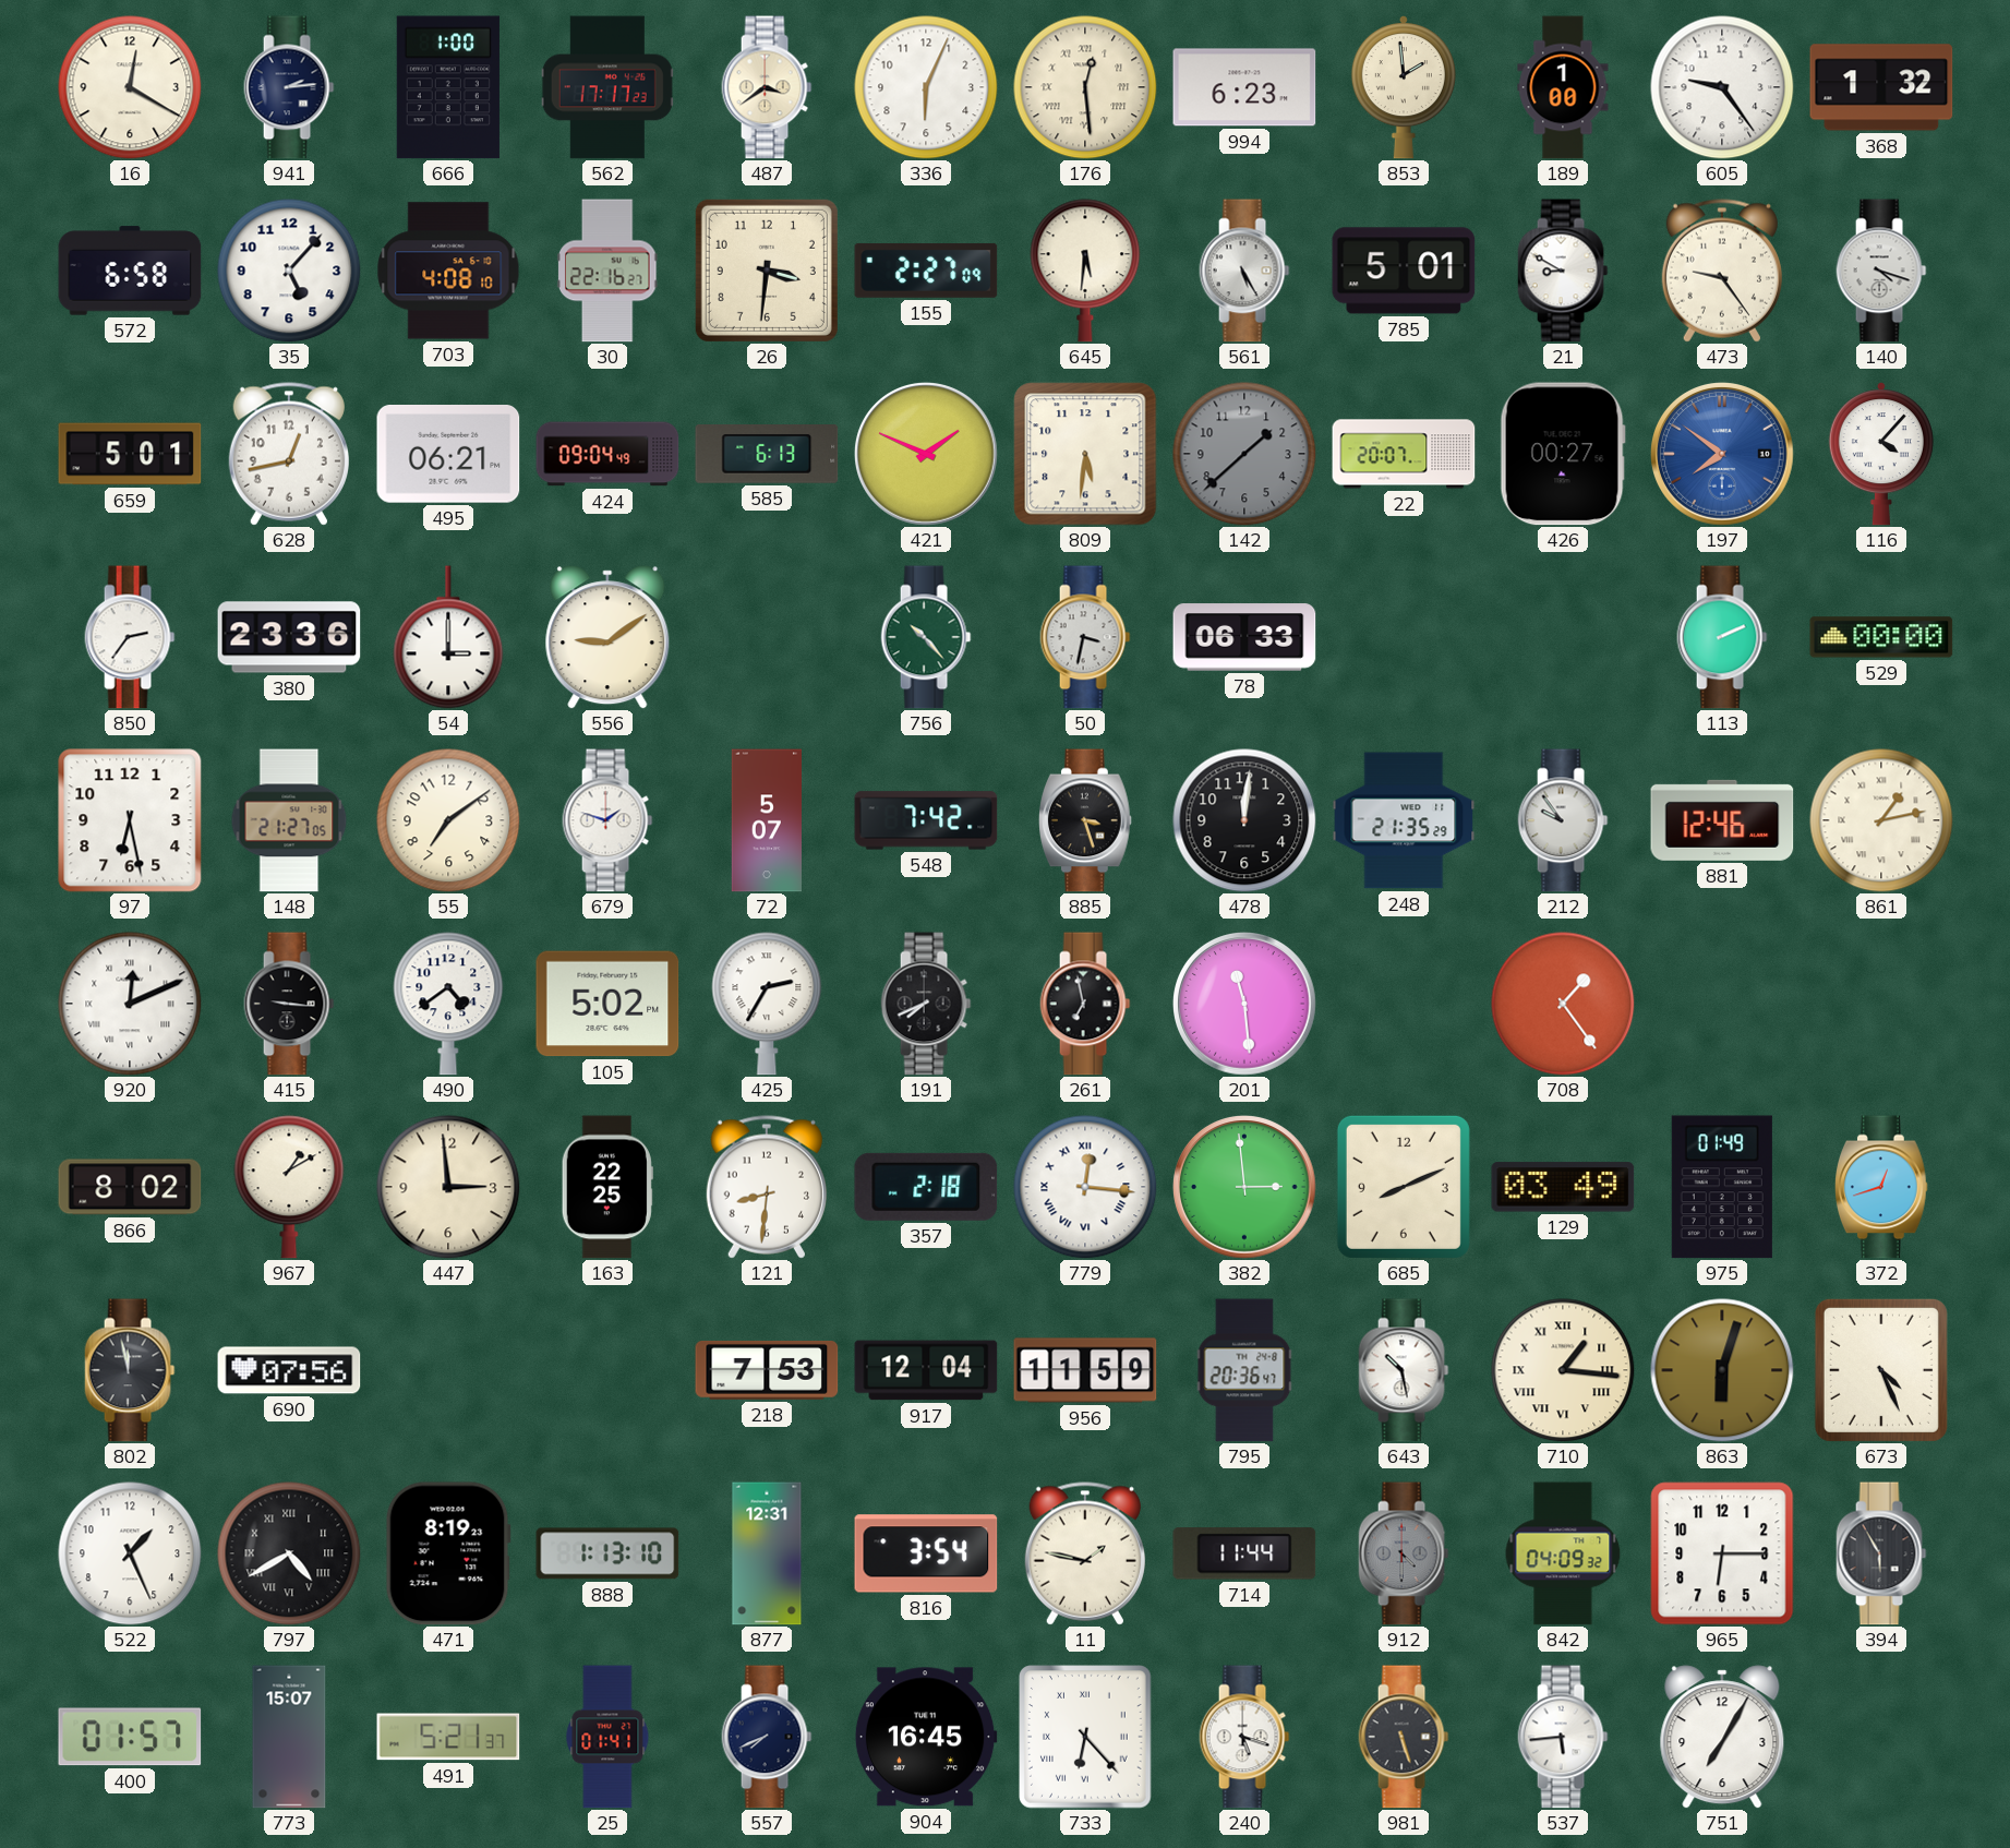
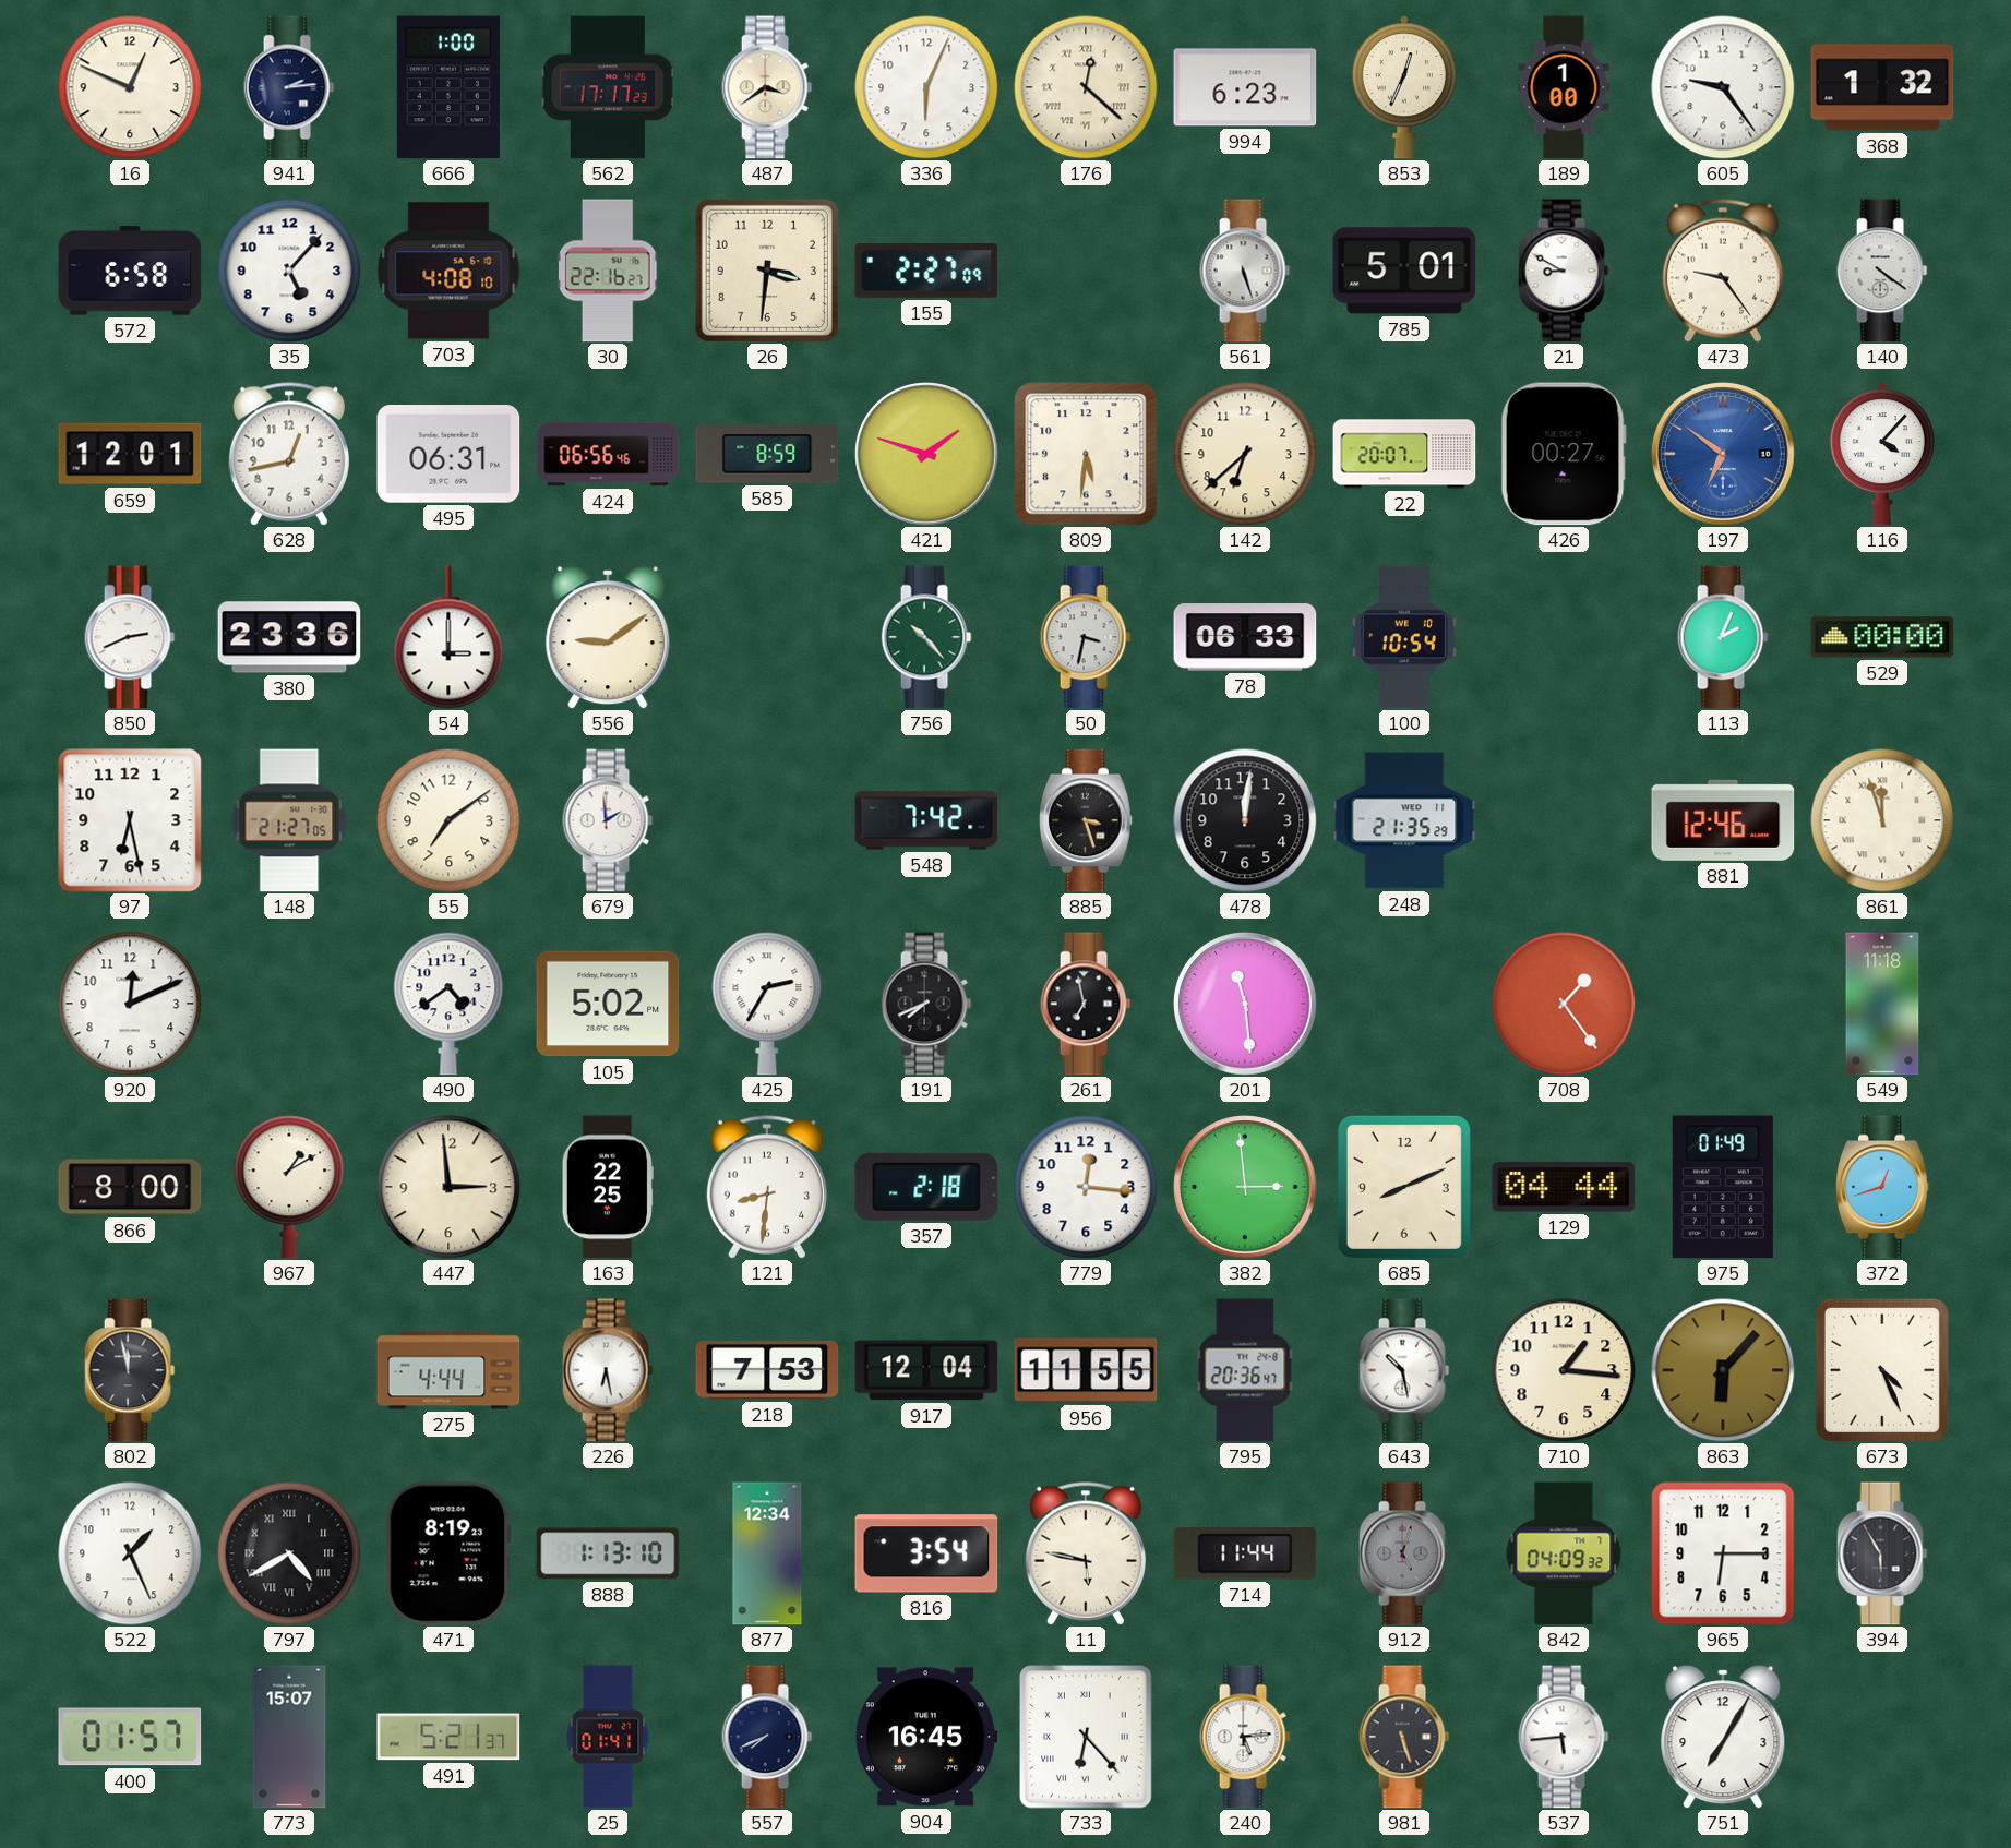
16: 12:20 -> 12:49
176: 12:29 -> 12:22
853: 1:59 -> 12:34
645: 5:31 -> none
561: 5:25 -> 5:27
140: 4:18 -> 4:21
659: 5:01 -> 12:01
495: 06:21 -> 06:31
424: 09:04 -> 06:56
585: 6:13 -> 8:59
421: 1:49 -> 1:48
142: 1:38 -> 6:38
142 dial: grey -> cream
197: 7:51 -> 6:51
850: 2:36 -> 2:41
100: none -> 10:54
113: 2:11 -> 2:04
679: 1:48 -> 1:59
72: 5:07 -> none
212: 9:54 -> none
861: 1:13 -> 11:57
920 numerals: Roman -> Arabic
415: 9:16 -> none
549: none -> 11:18
866: 8:02 -> 8:00
779 numerals: Roman -> Arabic
129: 03:49 -> 04:44
690: 07:56 -> none
275: none -> 4:44
226: none -> 6:28
956: 11:59 -> 11:55
710 numerals: Roman -> Arabic
863: 6:03 -> 6:07
877: 12:31 -> 12:34
11: 1:47 -> 5:47
912: 4:30 -> 5:03
240: 5:18 -> 5:14
